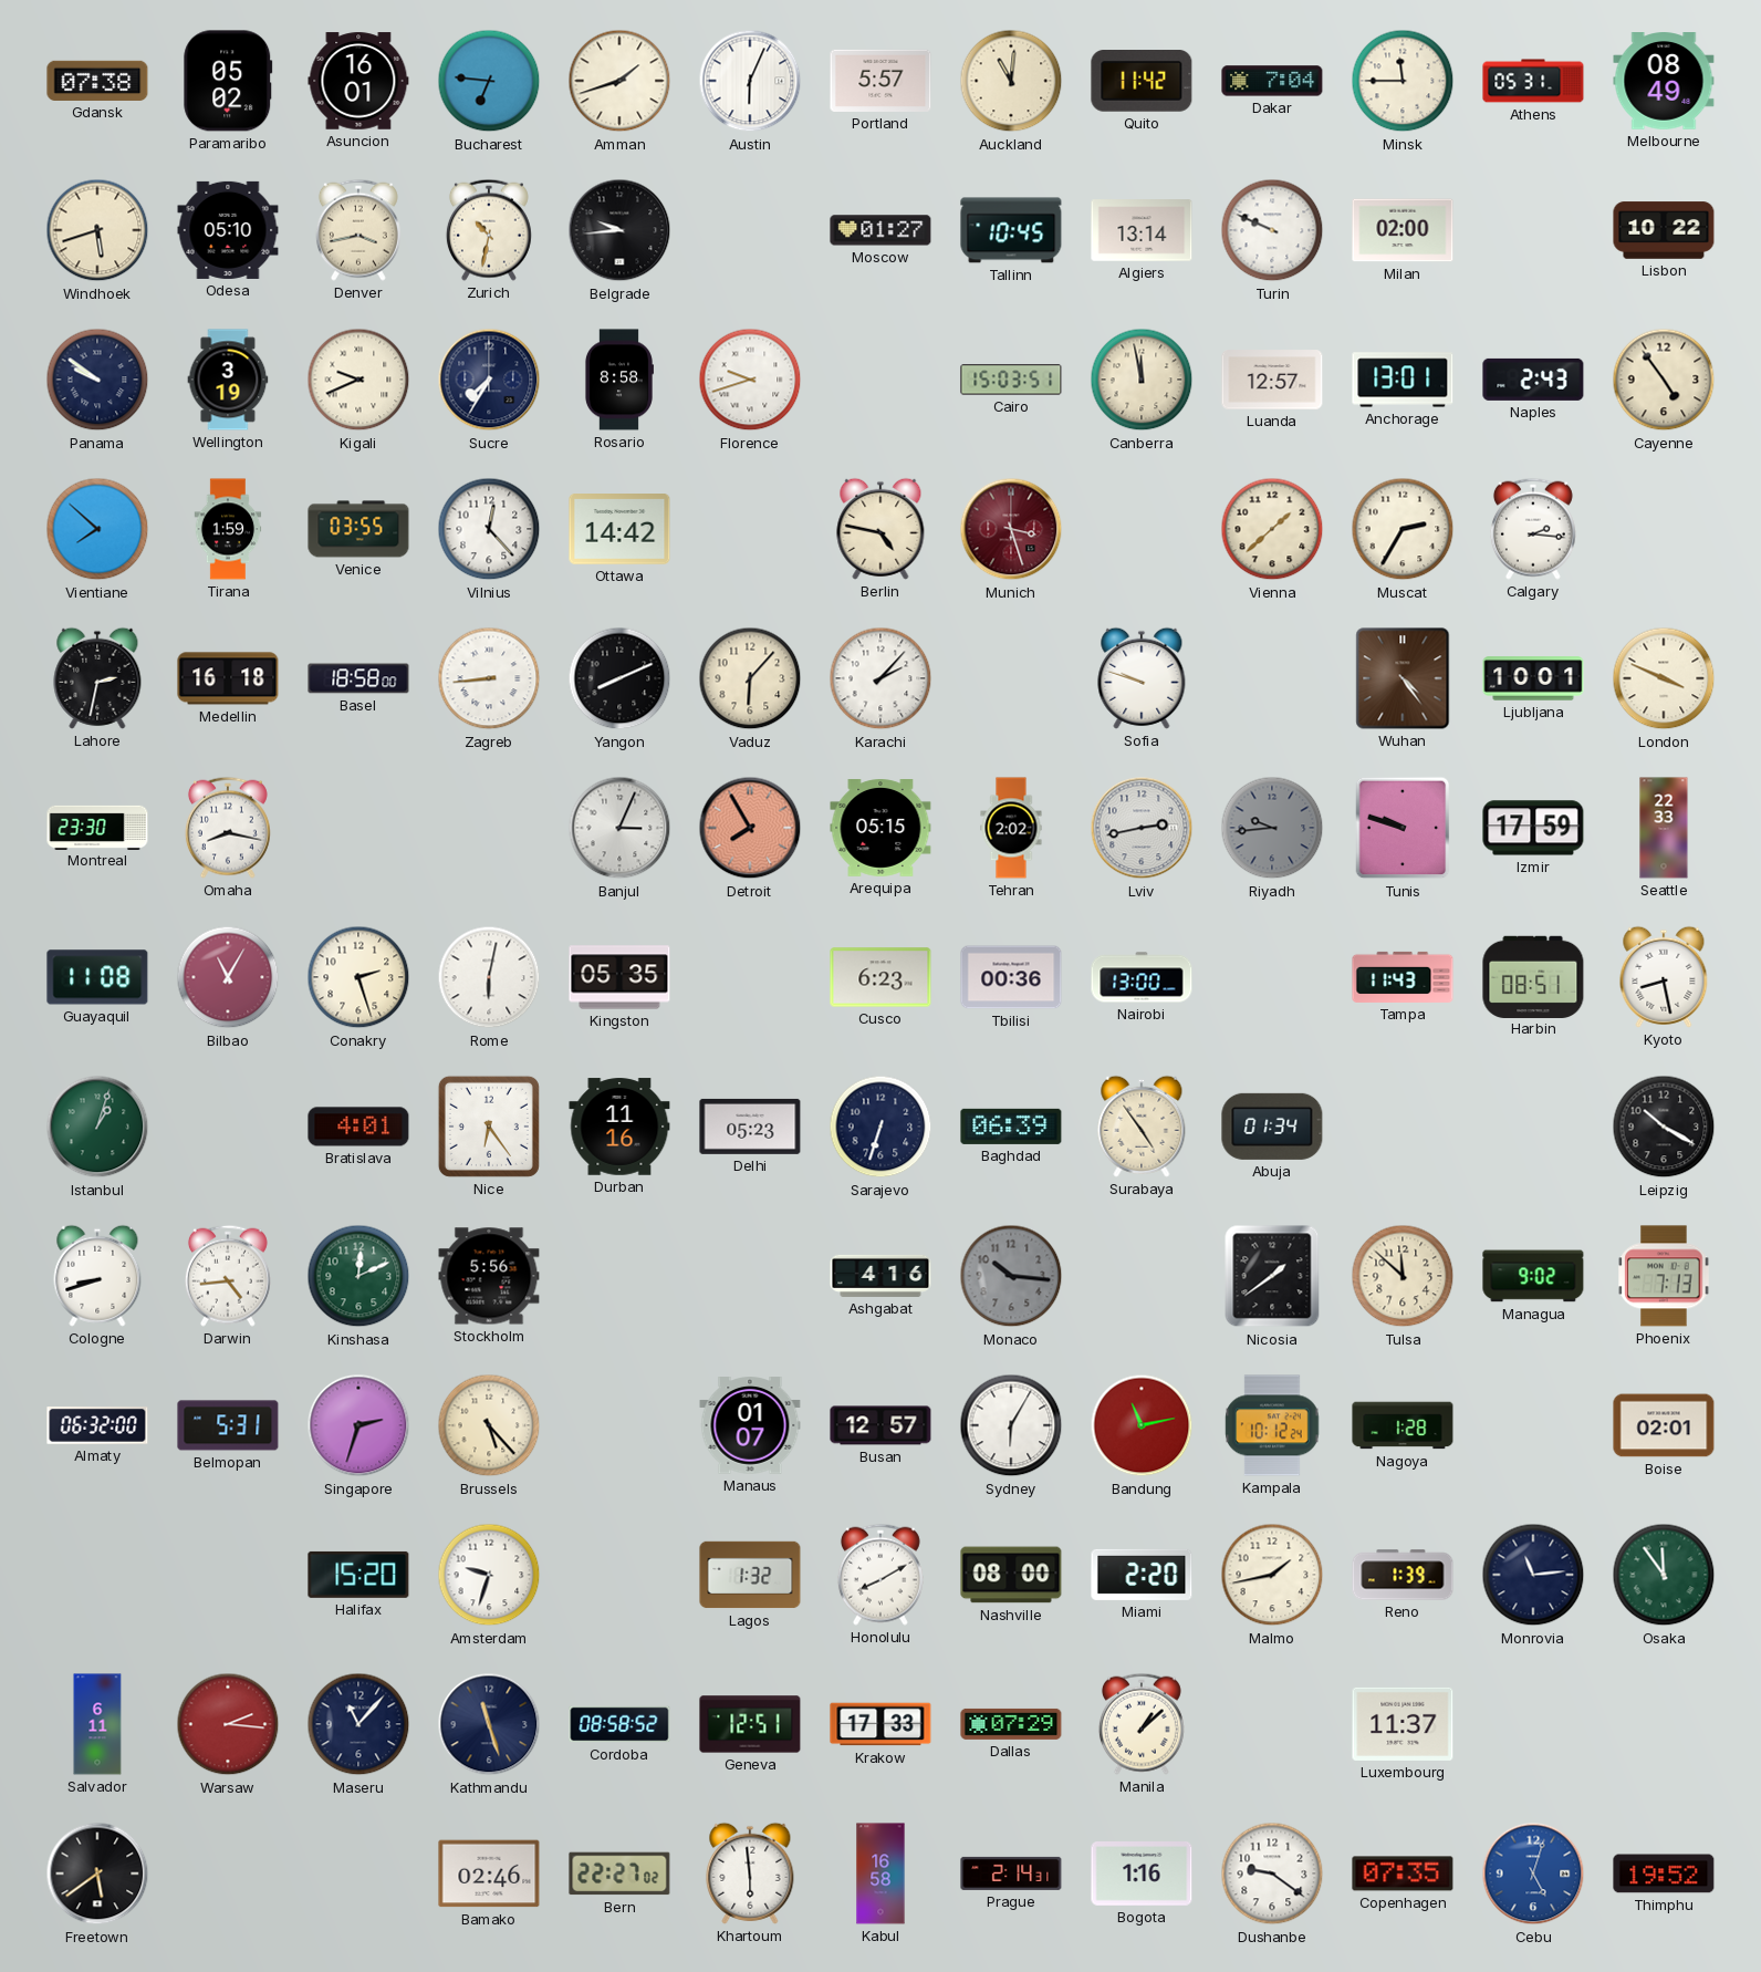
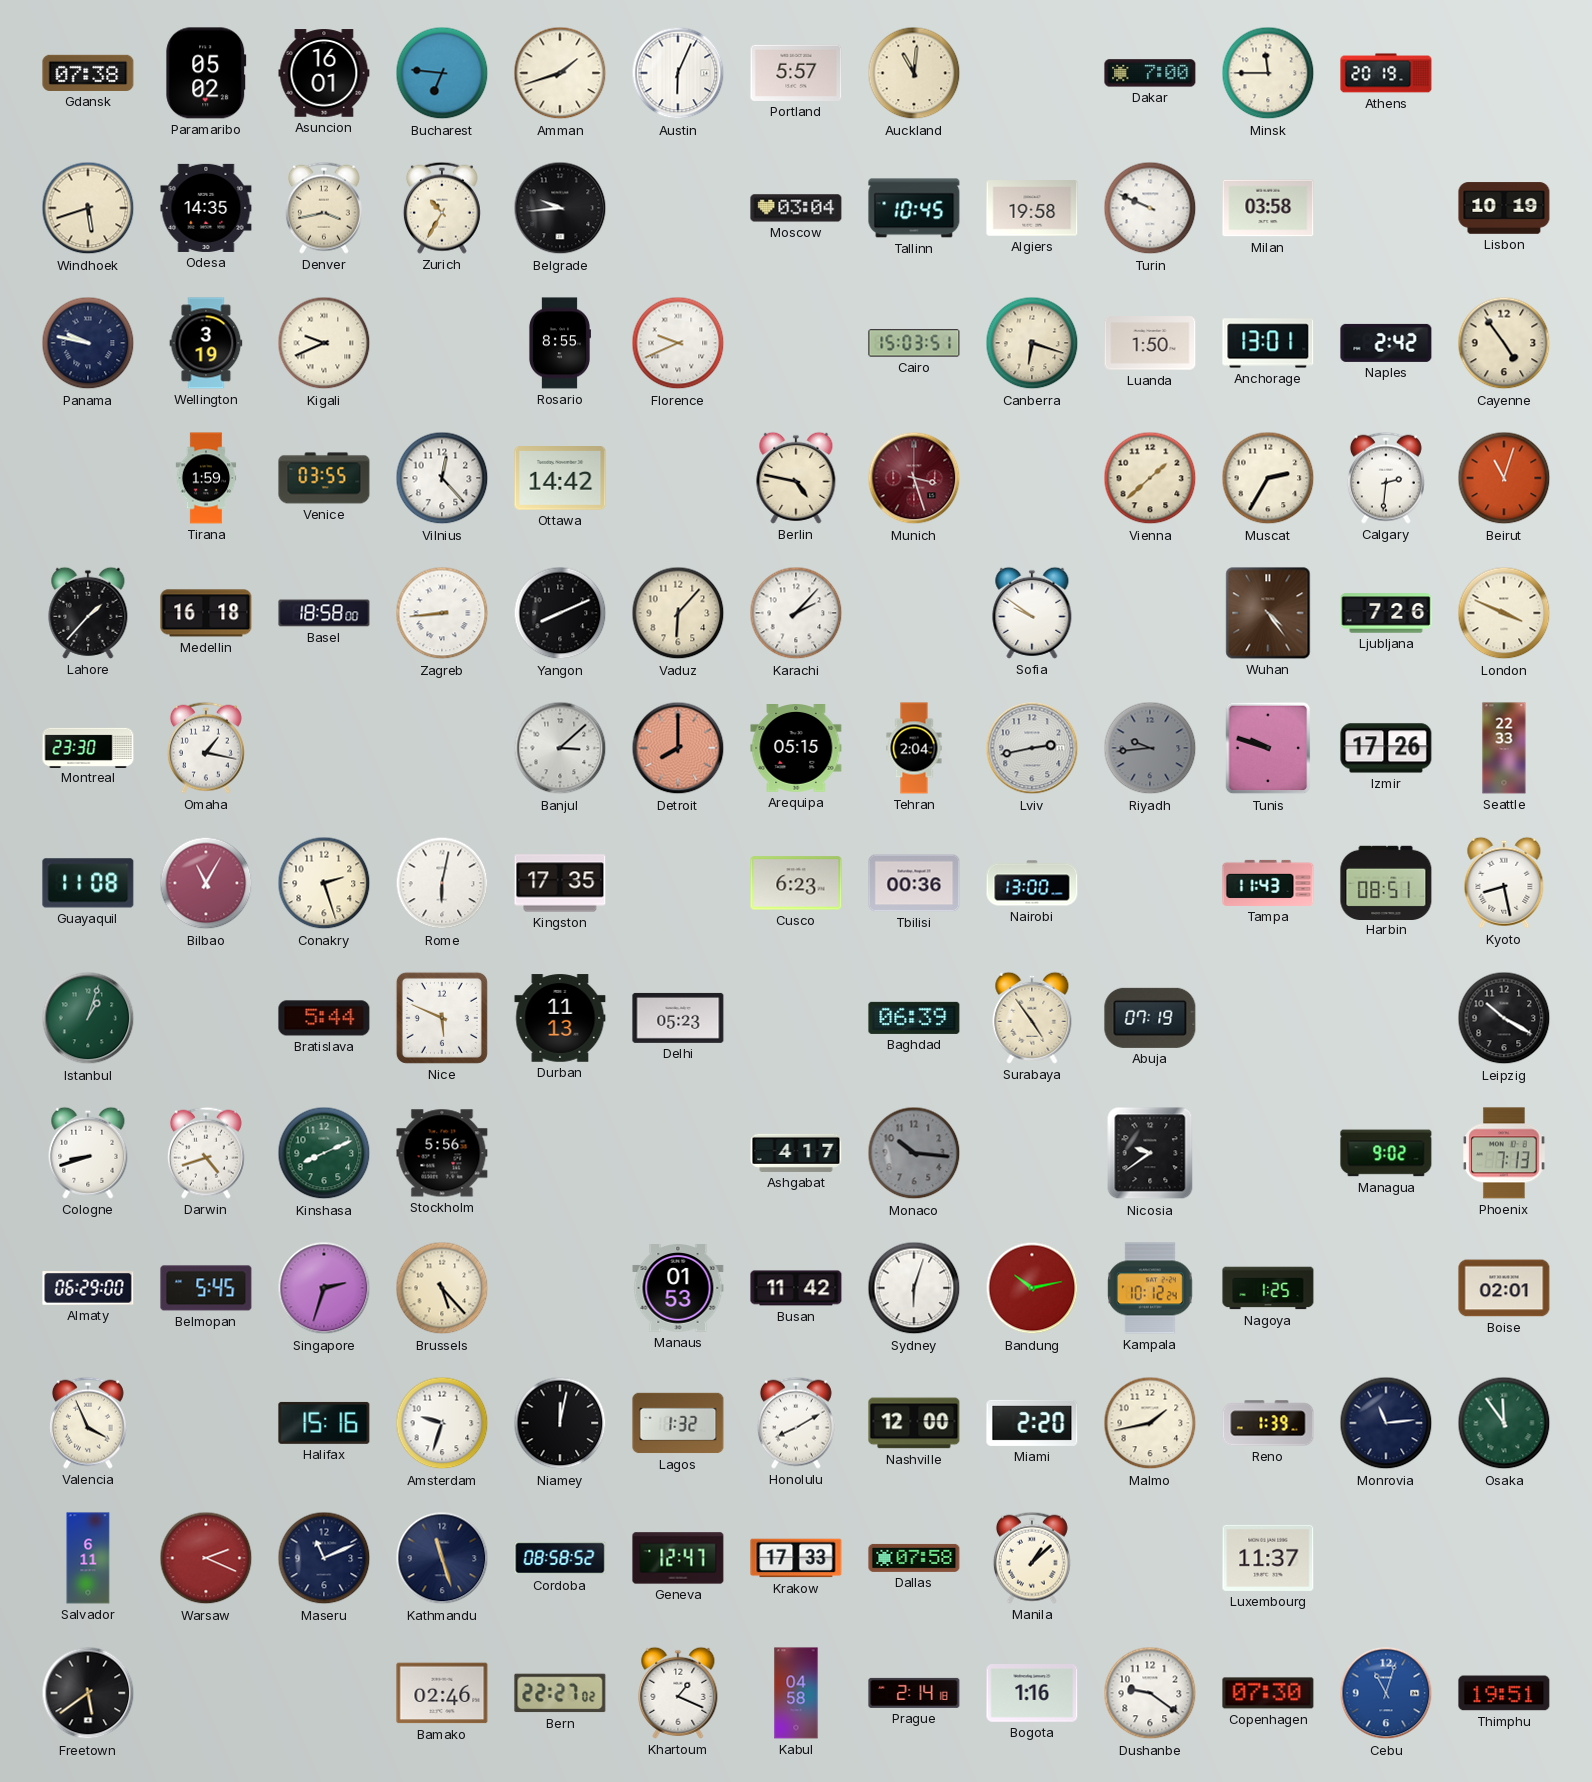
Quito: 11:42 -> none
Dakar: 7:04 -> 7:00
Athens: 05:31 -> 20:19
Melbourne: 08:49 -> none
Odesa: 05:10 -> 14:35
Zurich: 10:32 -> 10:35
Moscow: 01:27 -> 03:04
Algiers: 13:14 -> 19:58
Milan: 02:00 -> 03:58
Lisbon: 10:22 -> 10:19
Panama: 9:51 -> 9:47
Sucre: 7:35 -> none
Rosario: 8:58 -> 8:55
Florence: 9:42 -> 9:41
Canberra: 11:58 -> 6:18
Luanda: 12:57 -> 1:50
Naples: 2:43 -> 2:42
Vientiane: 7:52 -> none
Calgary: 2:16 -> 2:31
Beirut: none -> 11:03
Lahore: 2:32 -> 1:37
Sofia: 9:48 -> 9:51
Ljubljana: 10:01 -> 7:26
Omaha: 8:17 -> 1:17
Banjul: 3:04 -> 3:08
Detroit: 7:55 -> 8:00
Tehran: 2:02 -> 2:04
Izmir: 17:59 -> 17:26
Kingston: 05:35 -> 17:35
Bratislava: 4:01 -> 5:44
Nice: 6:24 -> 5:49
Durban: 11:16 -> 11:13
Sarajevo: 6:33 -> none
Abuja: 01:34 -> 07:19
Darwin: 4:44 -> 4:42
Kinshasa: 12:11 -> 8:11
Ashgabat: 4:16 -> 4:17
Nicosia: 1:39 -> 9:39
Tulsa: 11:52 -> none
Almaty: 06:32 -> 06:29
Belmopan: 5:31 -> 5:45
Manaus: 01:07 -> 01:53
Busan: 12:57 -> 11:42
Sydney: 6:05 -> 6:03
Bandung: 11:13 -> 10:13
Nagoya: 1:28 -> 1:25
Valencia: none -> 3:56
Halifax: 15:20 -> 15:16
Niamey: none -> 12:02
Nashville: 08:00 -> 12:00
Warsaw: 2:16 -> 2:19
Maseru: 11:07 -> 11:11
Geneva: 12:51 -> 12:47
Dallas: 07:29 -> 07:58
Khartoum: 5:59 -> 1:19
Kabul: 16:58 -> 04:58
Prague: 2:14:31 -> 2:14:18
Copenhagen: 07:35 -> 07:30
Cebu: 5:03 -> 11:03
Thimphu: 19:52 -> 19:51
